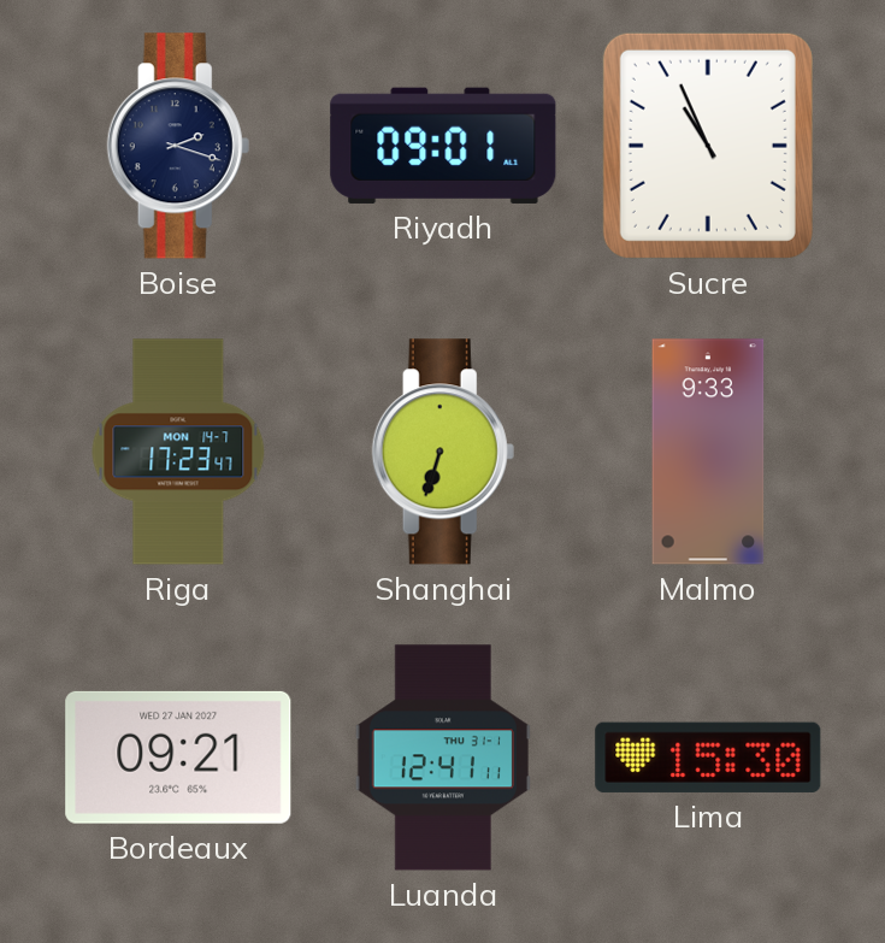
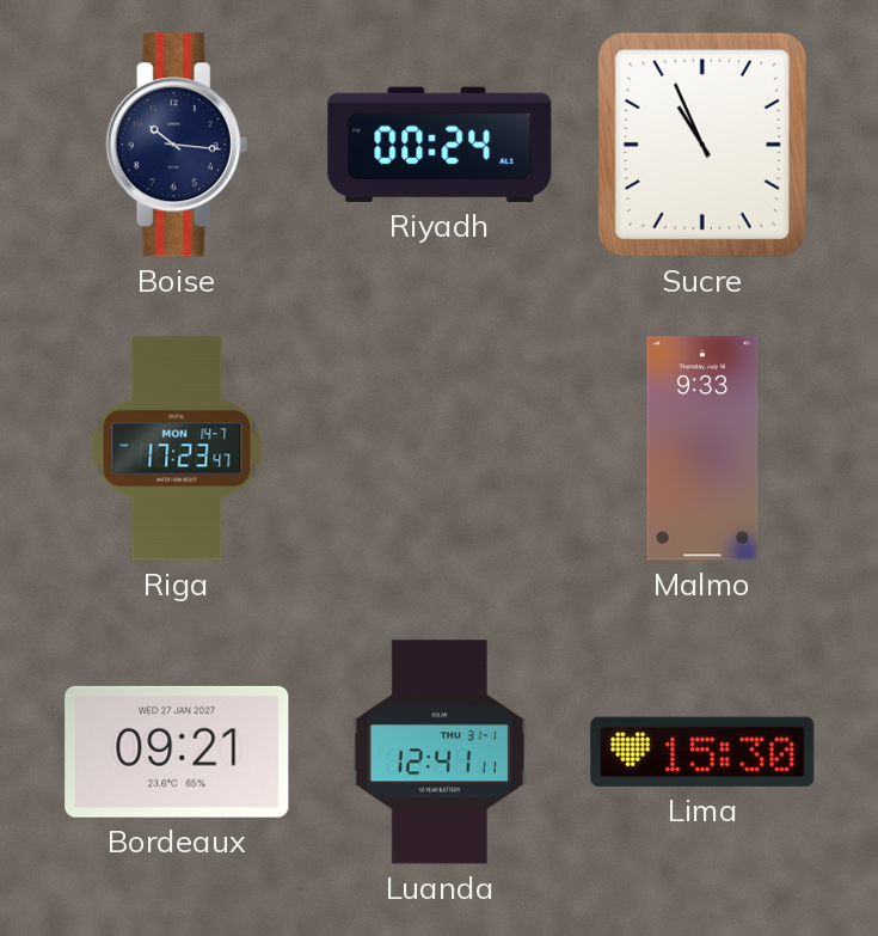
Boise: 2:18 -> 10:16
Riyadh: 09:01 -> 00:24
Shanghai: 6:33 -> none
